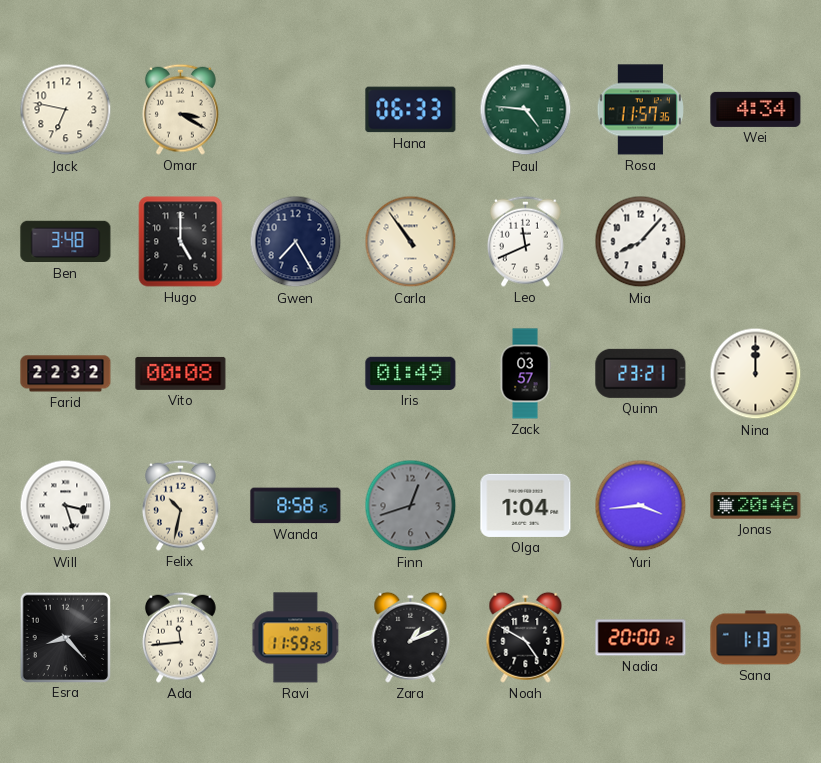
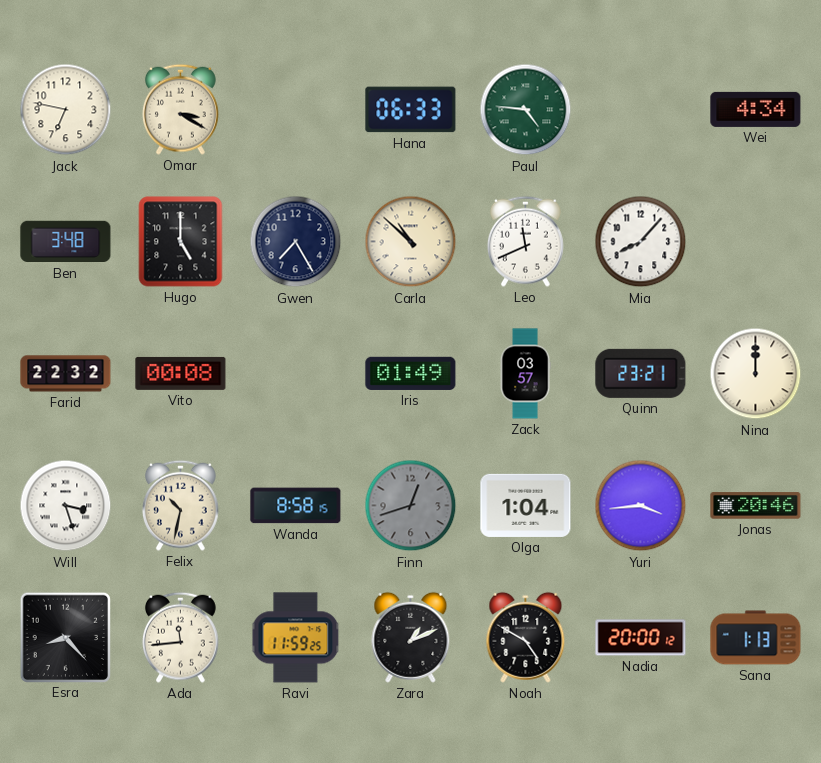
Rosa: 11:57 -> none
Carla: 10:54 -> 10:52
